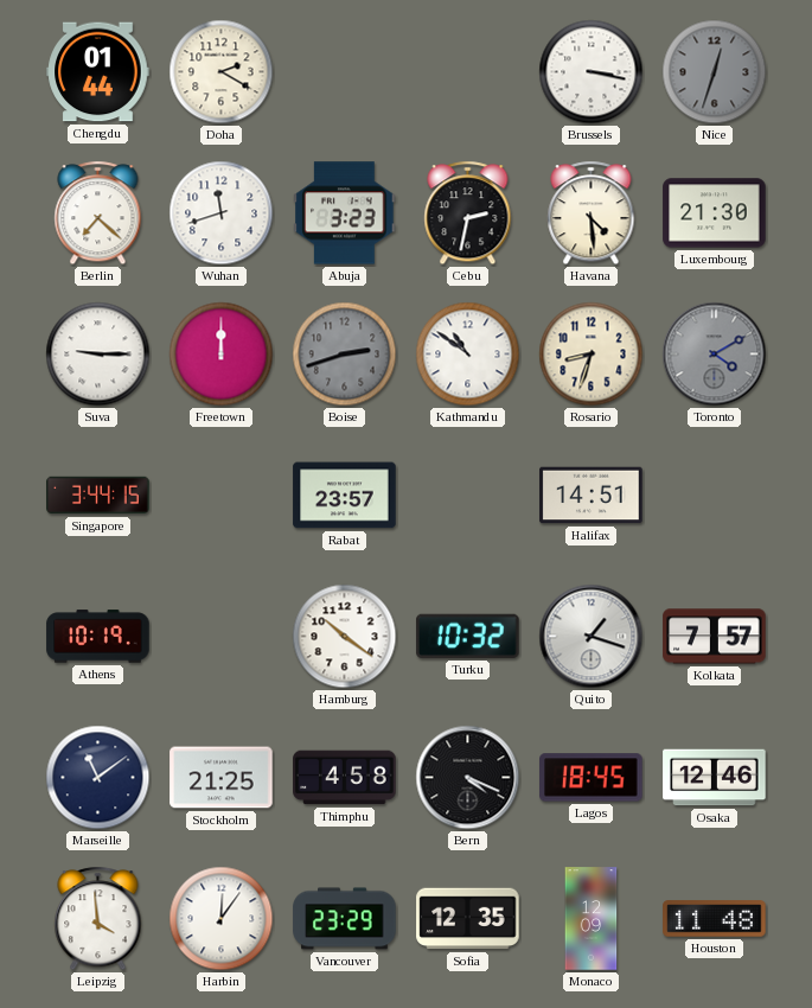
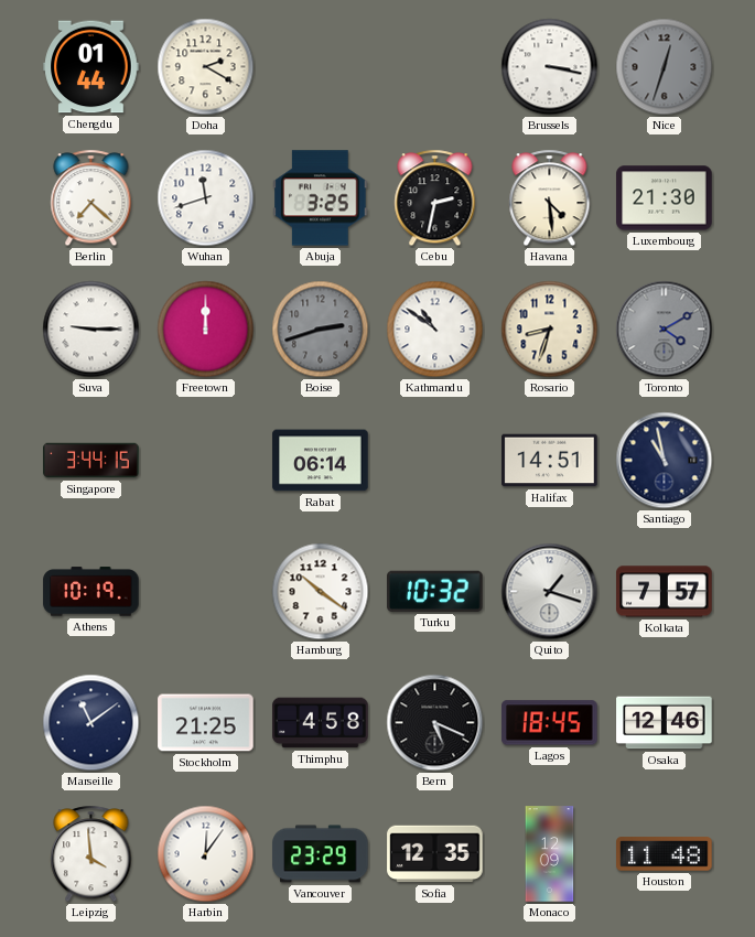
Abuja: 3:23 -> 3:25
Rabat: 23:57 -> 06:14
Santiago: none -> 10:58
Bern: 4:19 -> 5:19
